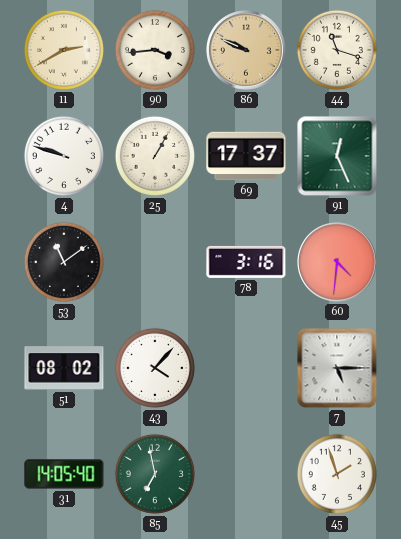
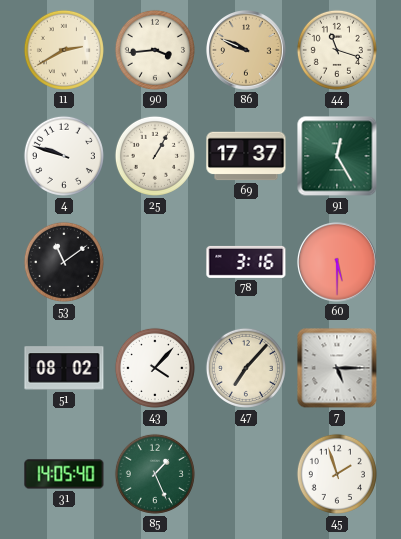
91: 12:26 -> 12:25
60: 4:31 -> 5:30
47: none -> 7:07
85: 6:58 -> 1:26
